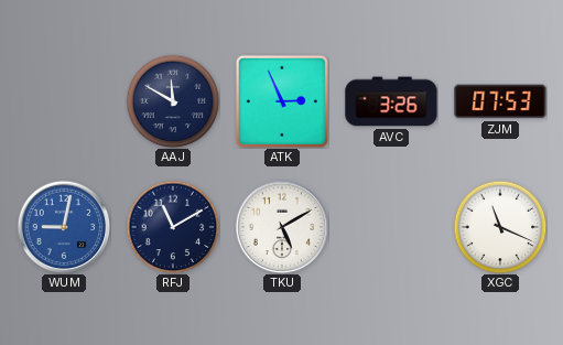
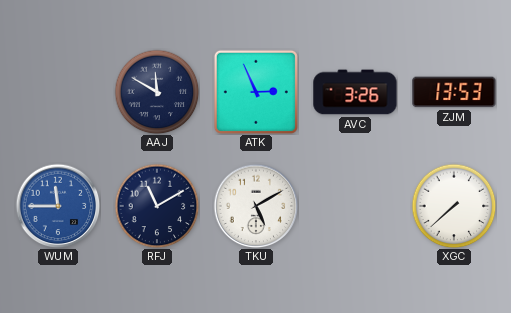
ZJM: 07:53 -> 13:53
WUM: 9:02 -> 11:45
XGC: 11:19 -> 7:38
